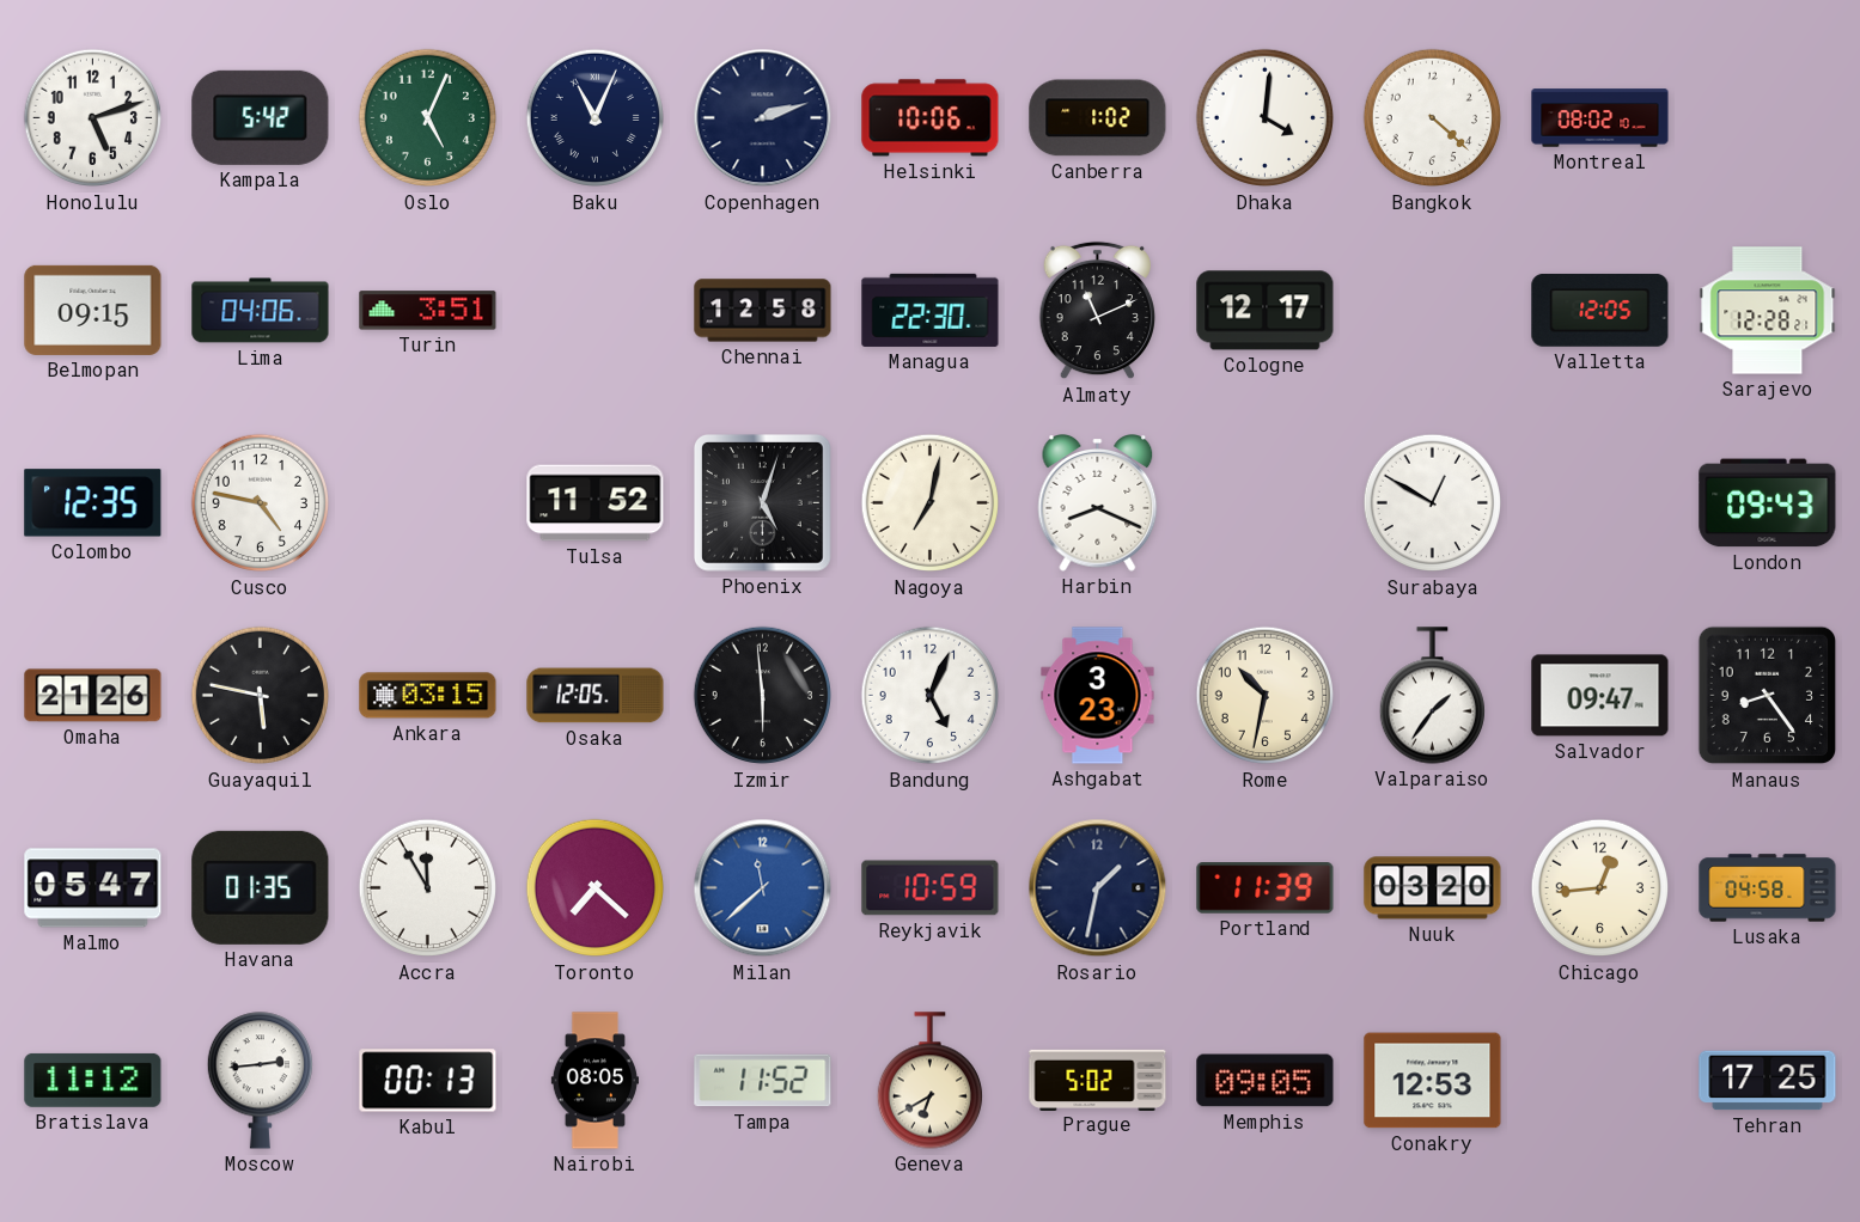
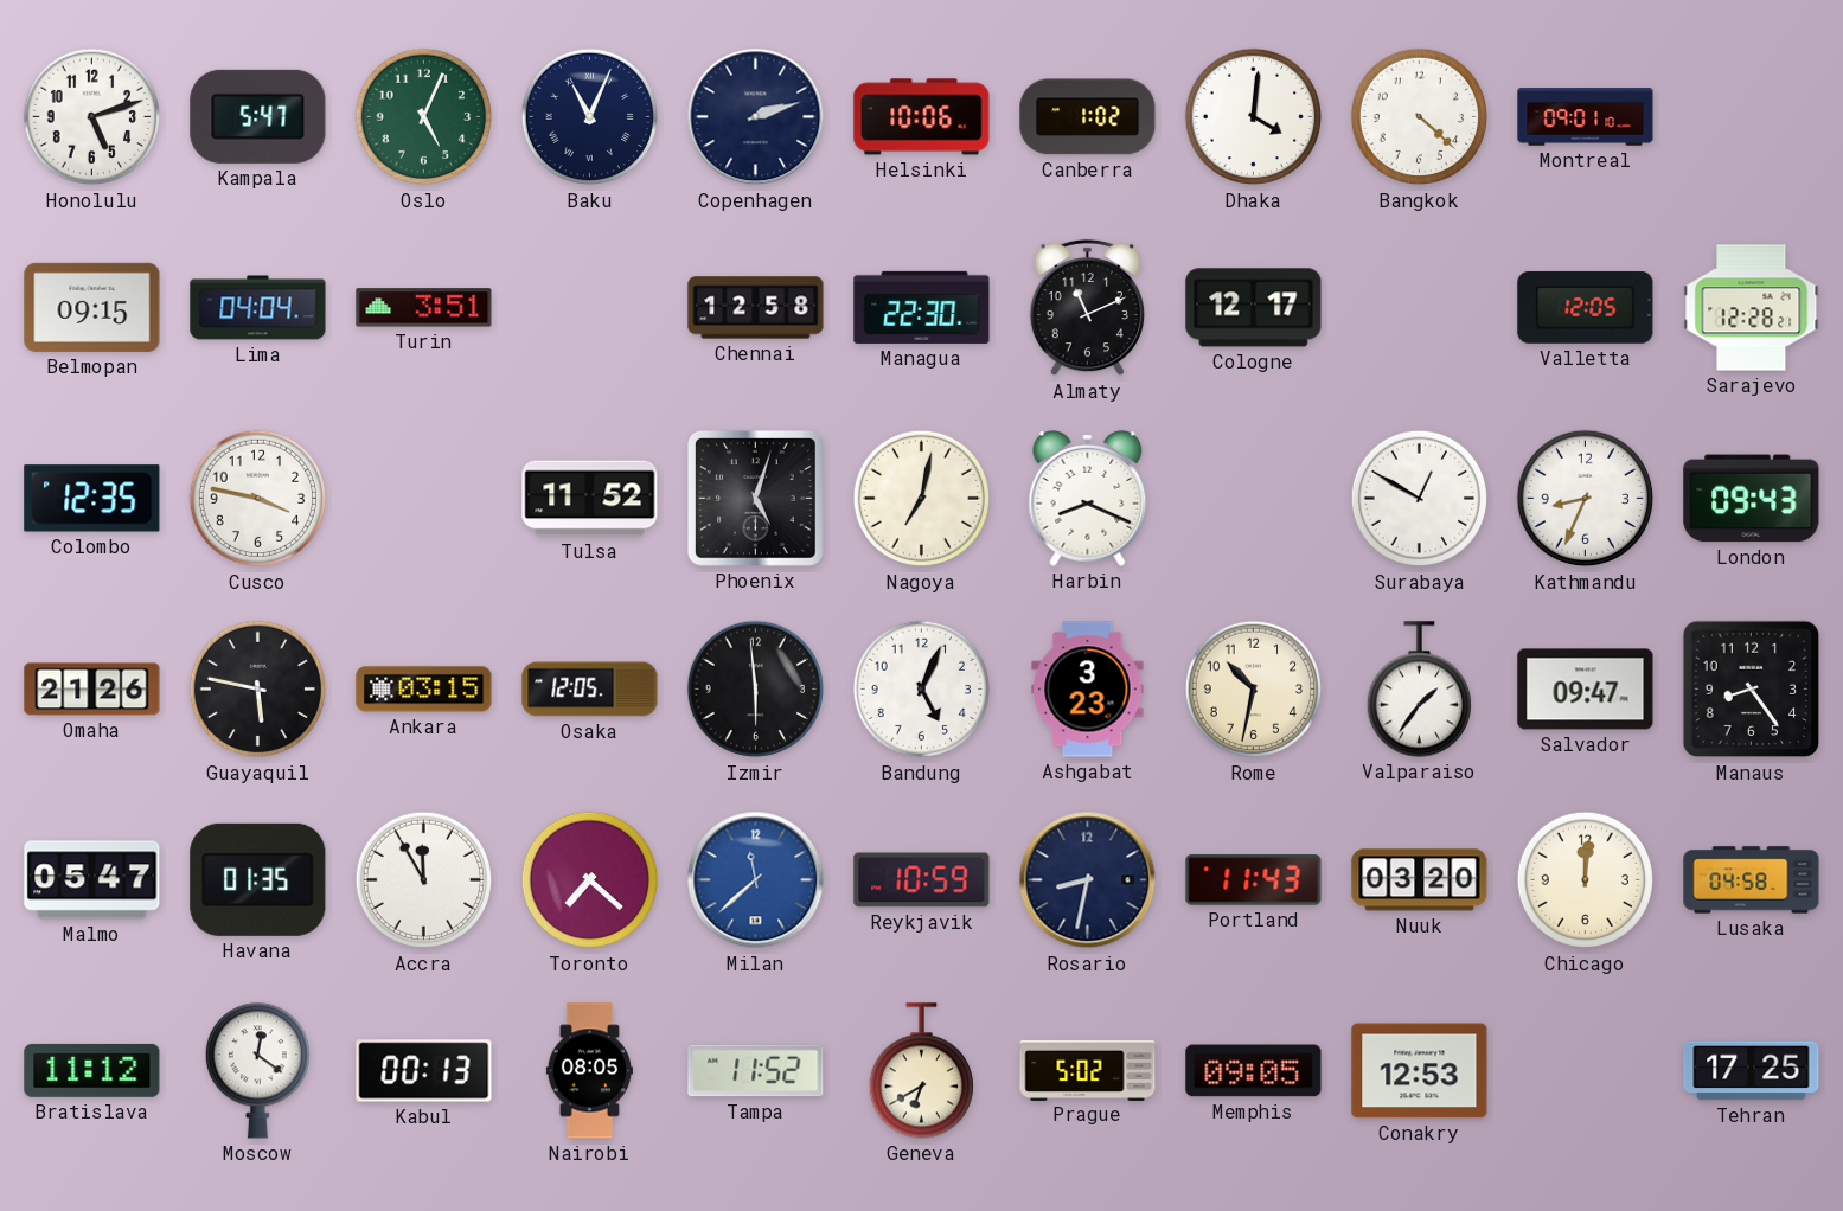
Kampala: 5:42 -> 5:47
Montreal: 08:02 -> 09:01
Lima: 04:06 -> 04:04
Cusco: 4:47 -> 3:47
Kathmandu: none -> 8:34
Rosario: 1:32 -> 8:32
Portland: 11:39 -> 11:43
Chicago: 12:44 -> 12:01
Moscow: 2:44 -> 12:21
